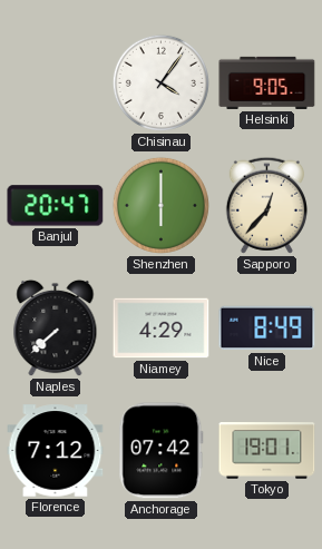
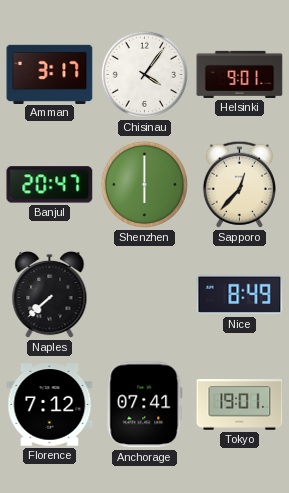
Amman: none -> 3:17
Helsinki: 9:05 -> 9:01
Niamey: 4:29 -> none
Anchorage: 07:42 -> 07:41
